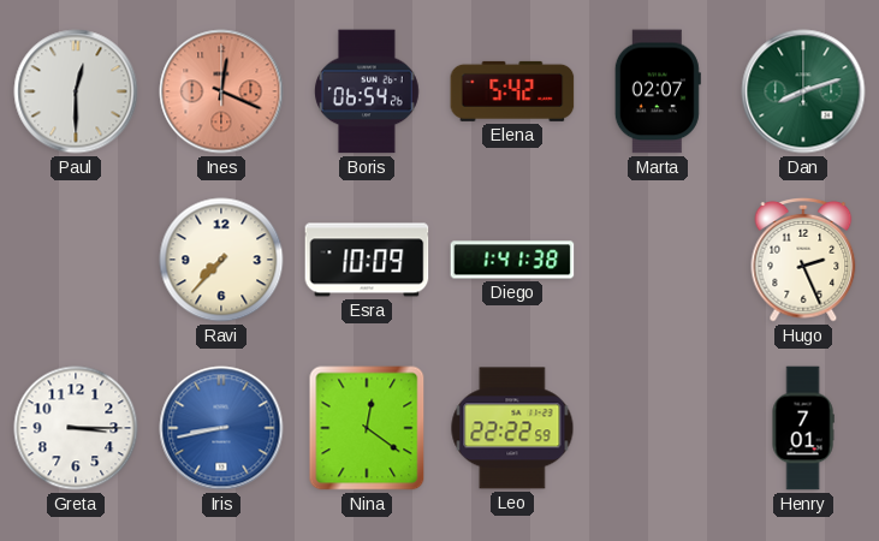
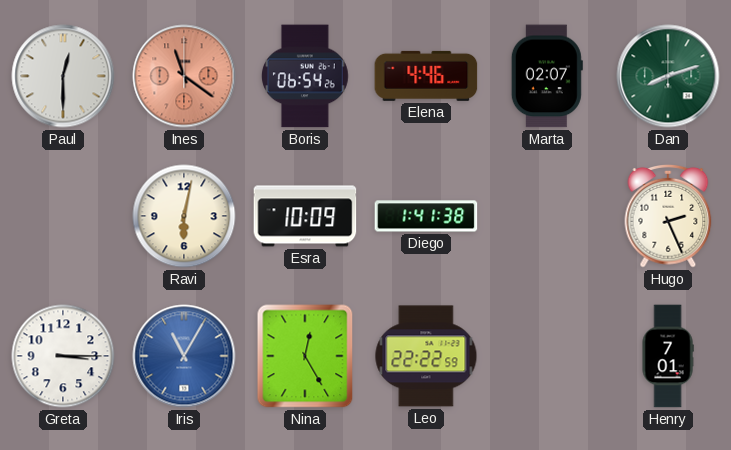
Ines: 12:19 -> 11:21
Elena: 5:42 -> 4:46
Ravi: 7:37 -> 6:02
Iris: 8:43 -> 11:05
Nina: 12:21 -> 12:25
